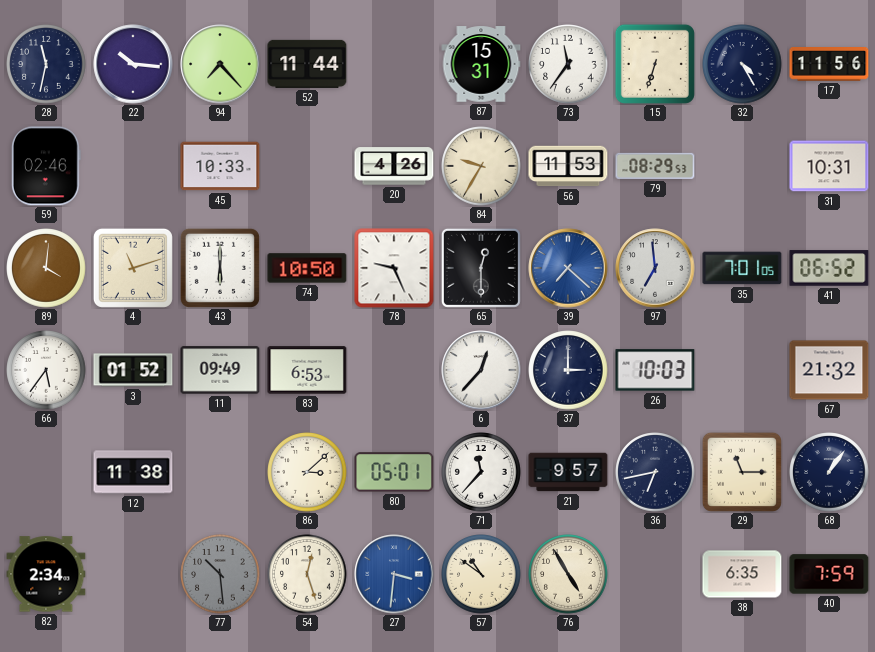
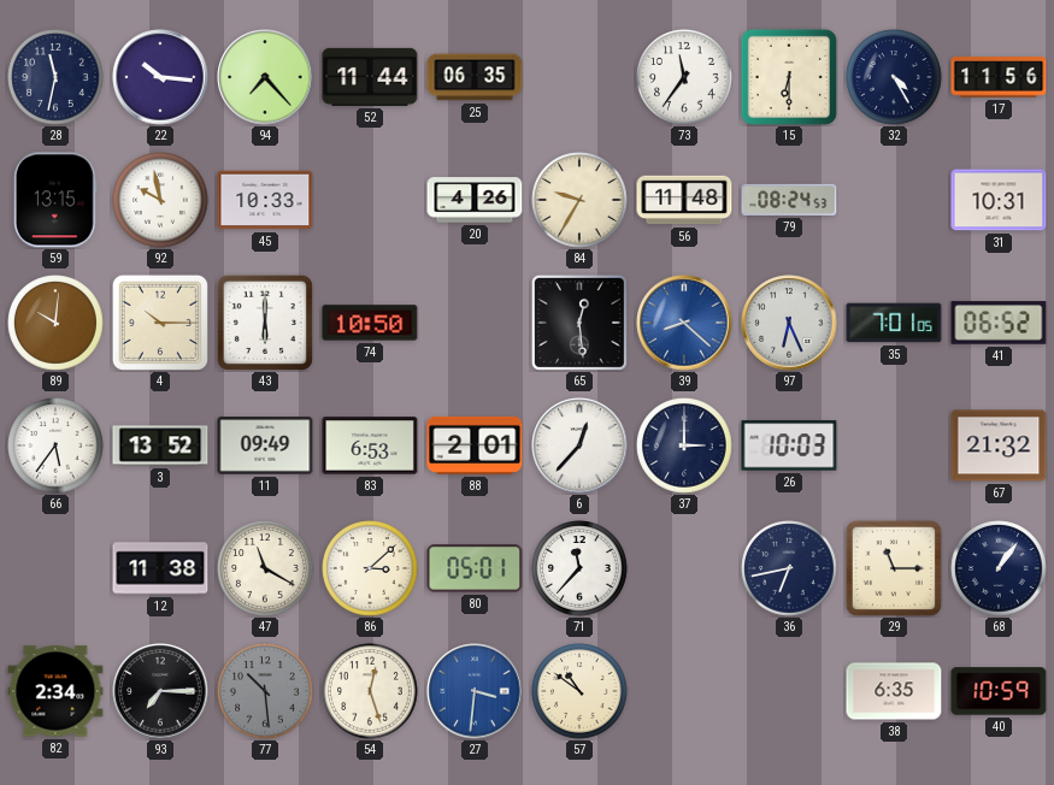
25: none -> 06:35
87: 15:31 -> none
15: 6:33 -> 6:30
59: 02:46 -> 13:15
92: none -> 9:58
56: 11:53 -> 11:48
79: 08:29 -> 08:24
89: 4:01 -> 10:01
4: 11:12 -> 10:15
78: 9:26 -> none
65: 12:30 -> 12:29
39: 7:22 -> 8:22
97: 6:59 -> 6:26
3: 01:52 -> 13:52
88: none -> 2:01
47: none -> 11:20
21: 9:57 -> none
93: none -> 7:15
76: 4:55 -> none
40: 7:59 -> 10:59
